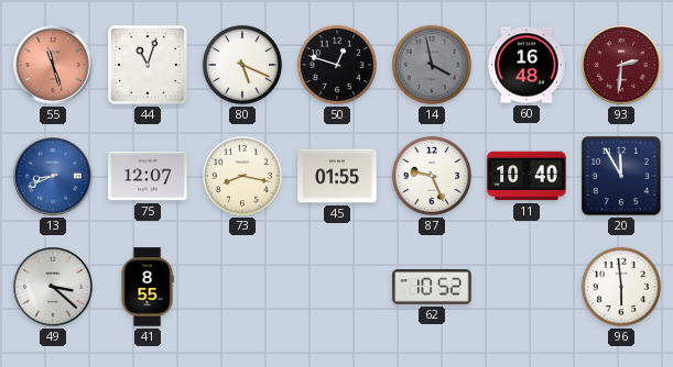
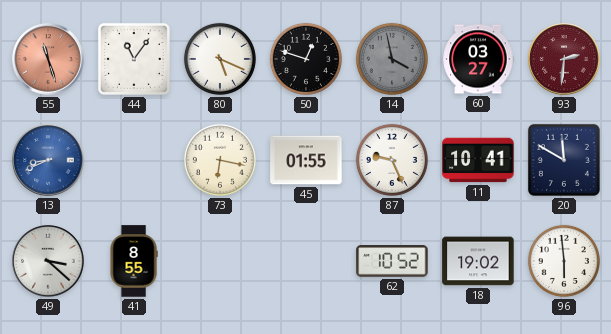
44: 11:03 -> 11:06
60: 16:48 -> 03:27
75: 12:07 -> none
73: 8:17 -> 6:17
11: 10:40 -> 10:41
20: 11:55 -> 11:50
18: none -> 19:02
